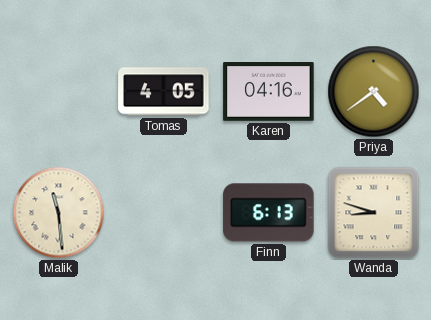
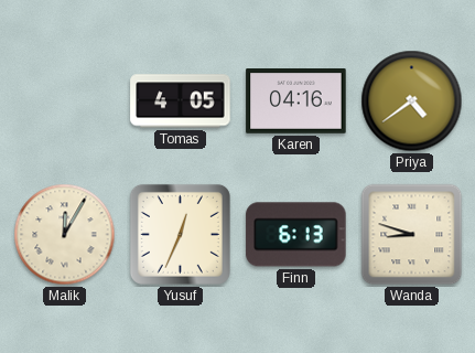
Malik: 11:29 -> 12:05
Yusuf: none -> 12:34
